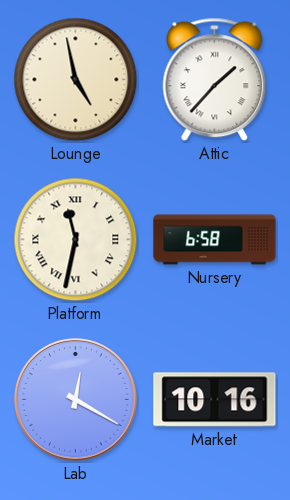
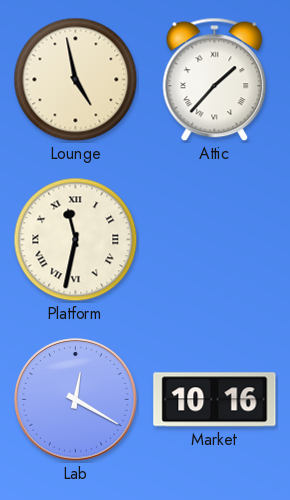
Nursery: 6:58 -> none
